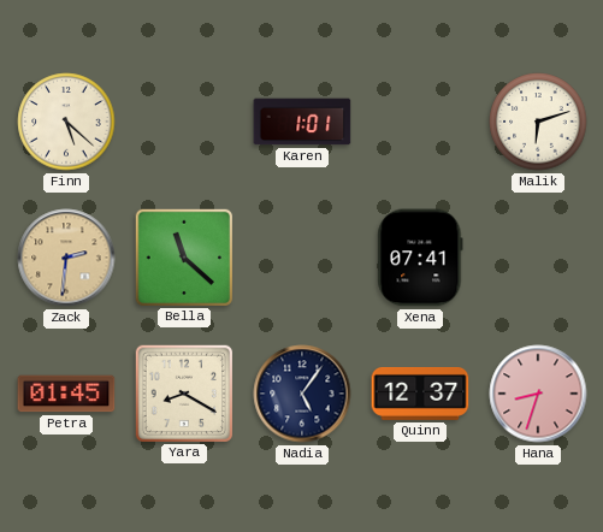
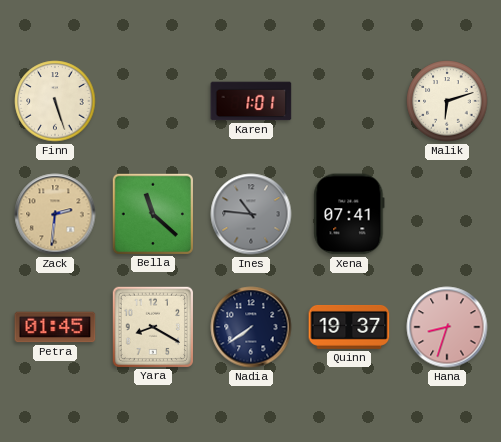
Finn: 5:22 -> 5:27
Ines: none -> 10:46
Nadia: 5:06 -> 7:39
Quinn: 12:37 -> 19:37
